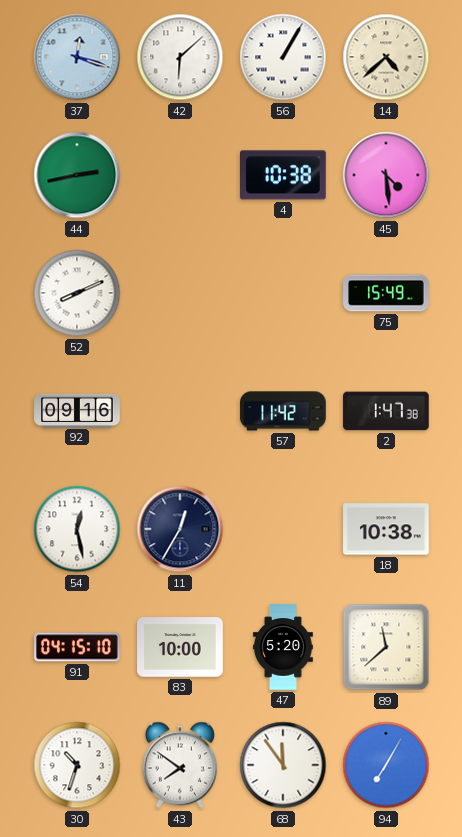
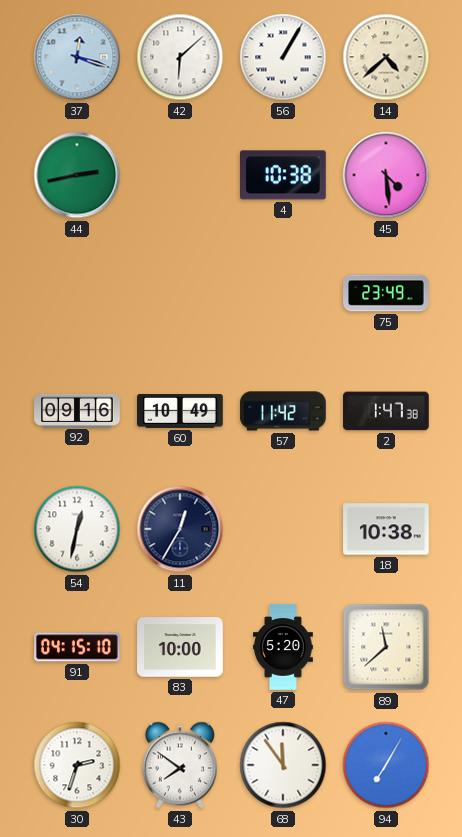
52: 8:11 -> none
75: 15:49 -> 23:49
60: none -> 10:49
54: 12:28 -> 12:32
30: 10:33 -> 2:33
